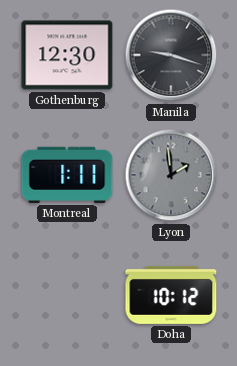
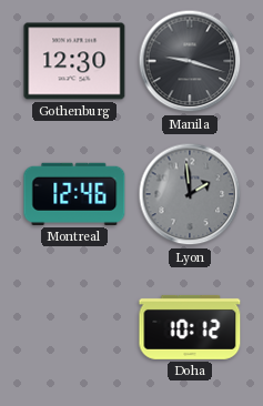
Montreal: 1:11 -> 12:46
